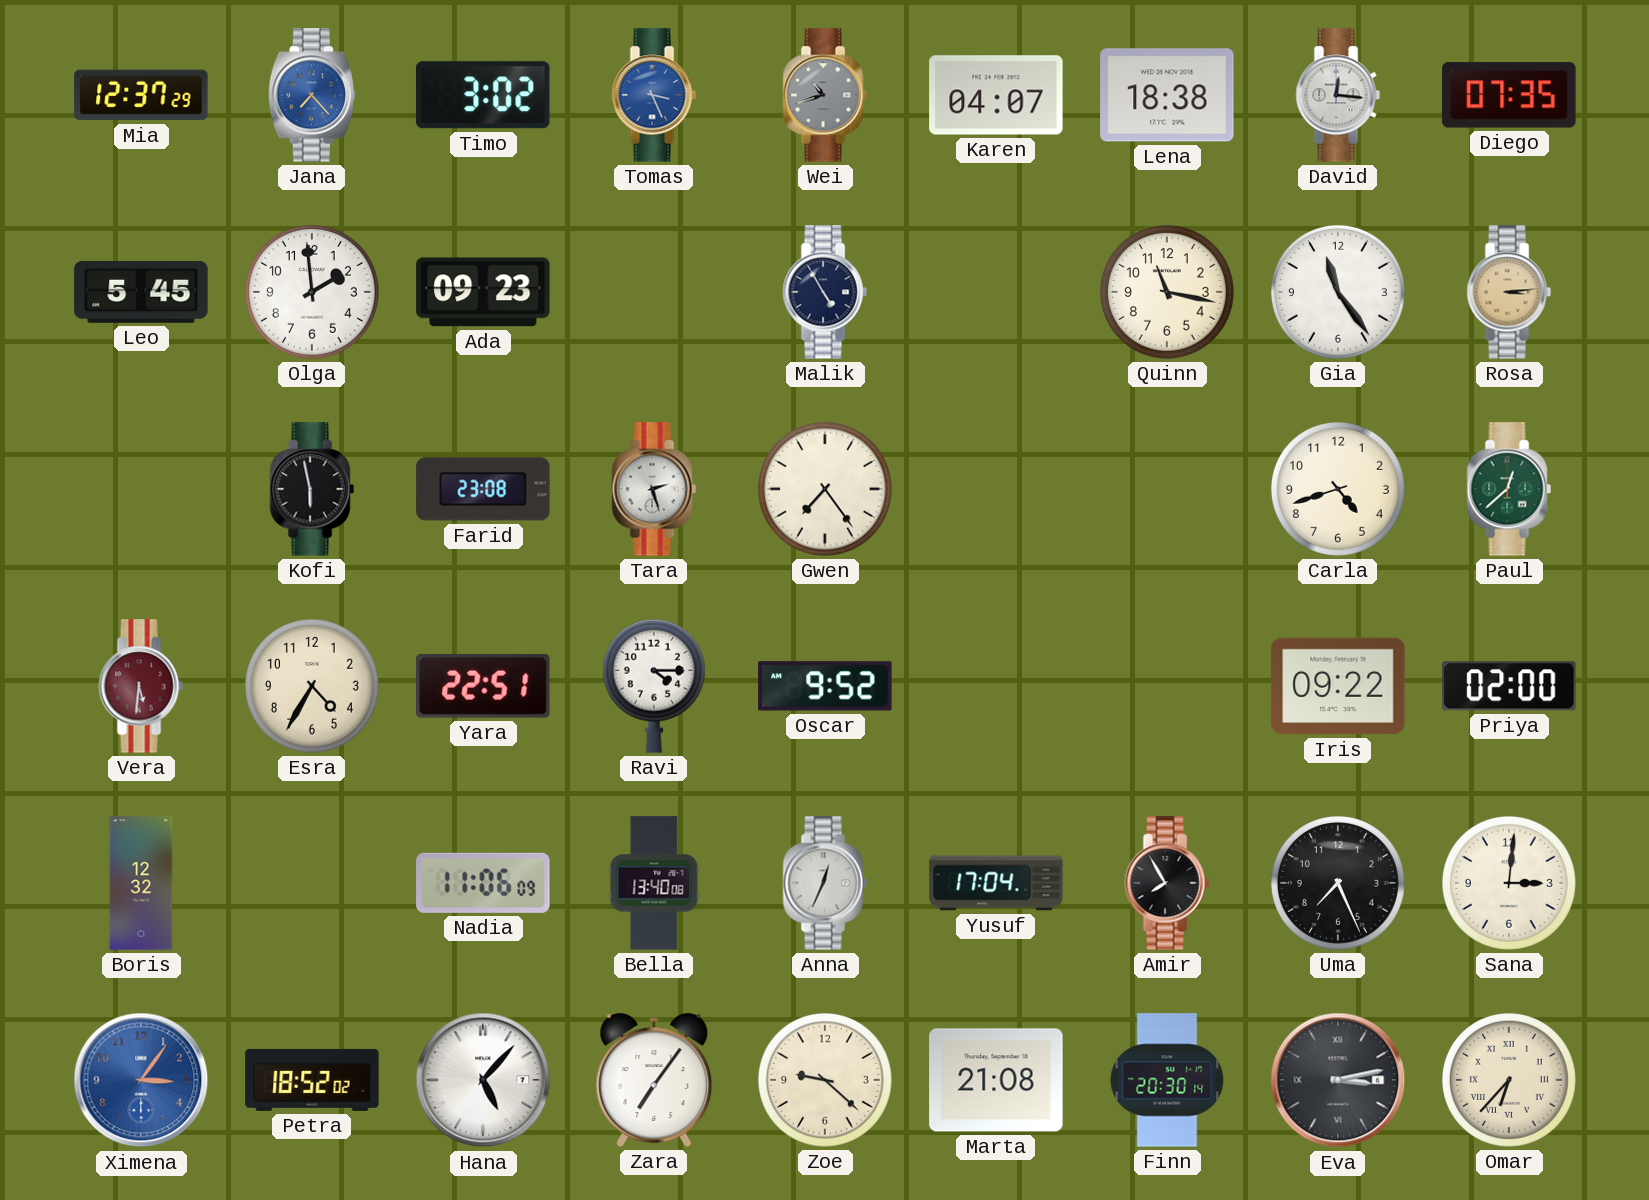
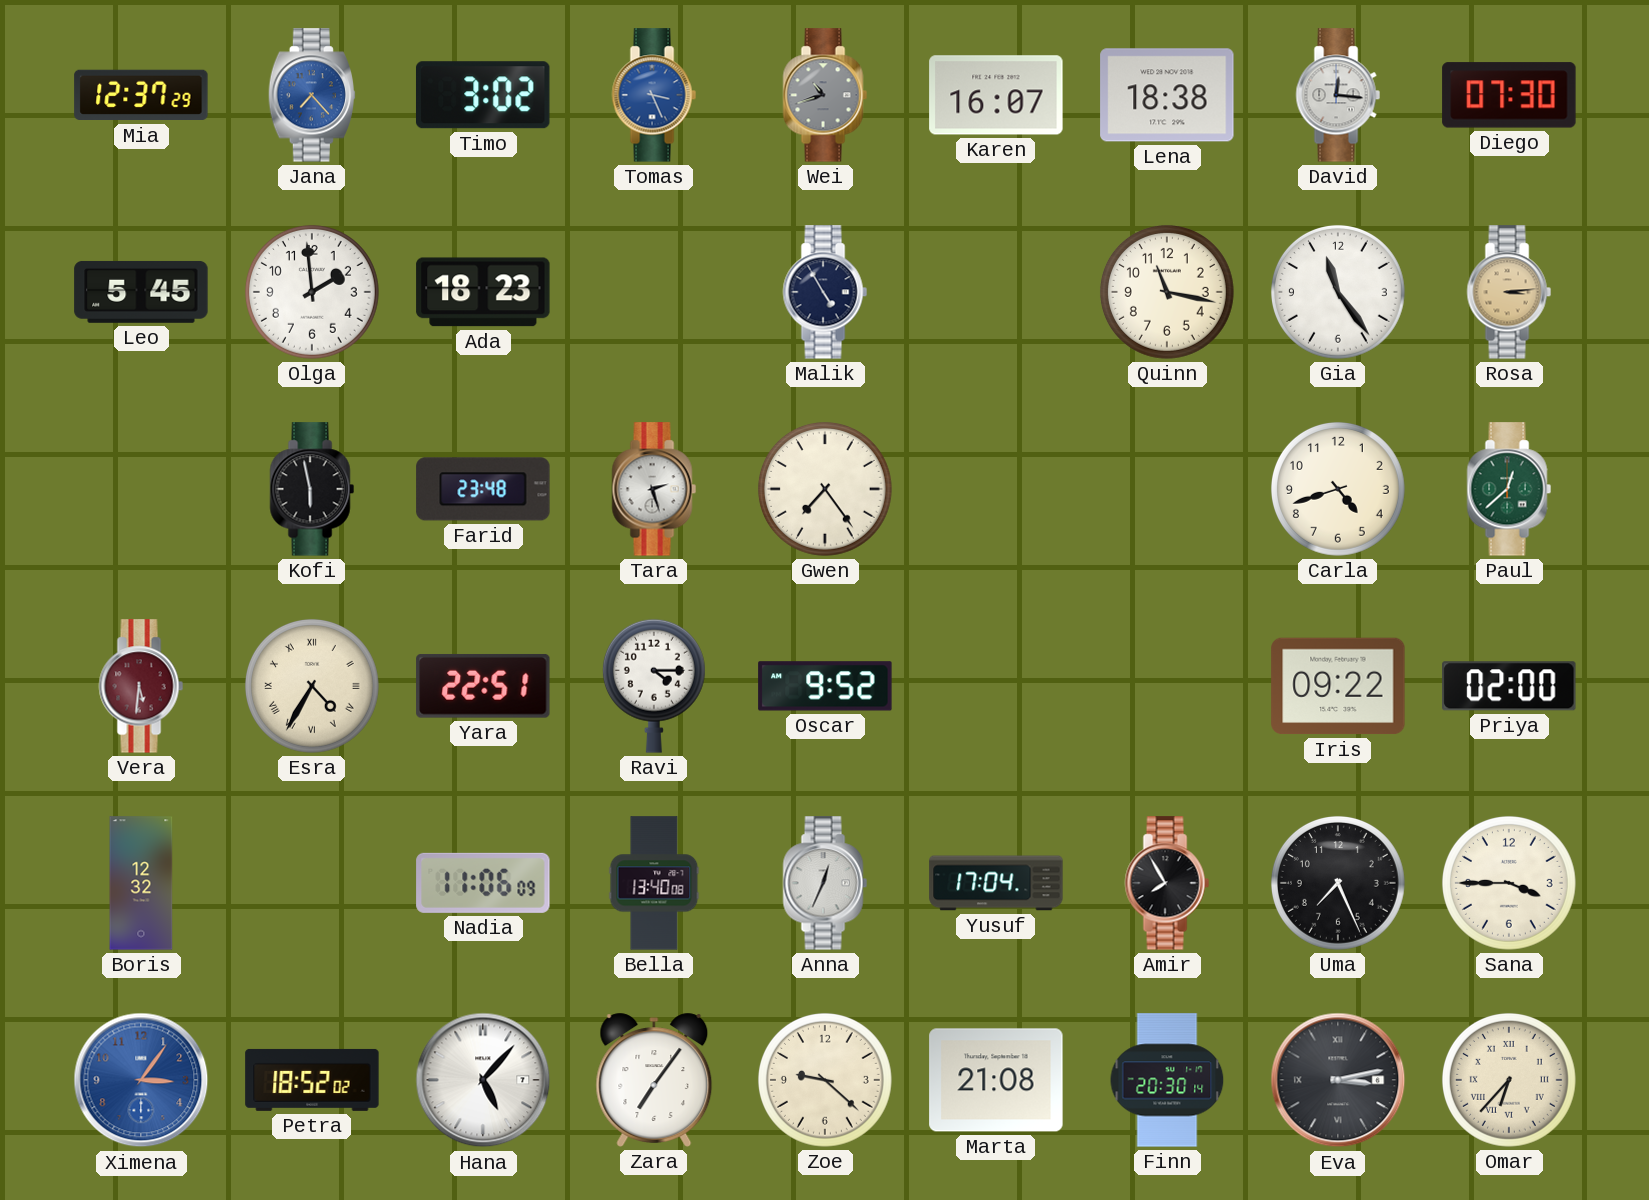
Karen: 04:07 -> 16:07
Diego: 07:35 -> 07:30
Ada: 09:23 -> 18:23
Farid: 23:08 -> 23:48
Esra numerals: Arabic -> Roman
Sana: 3:01 -> 3:45
